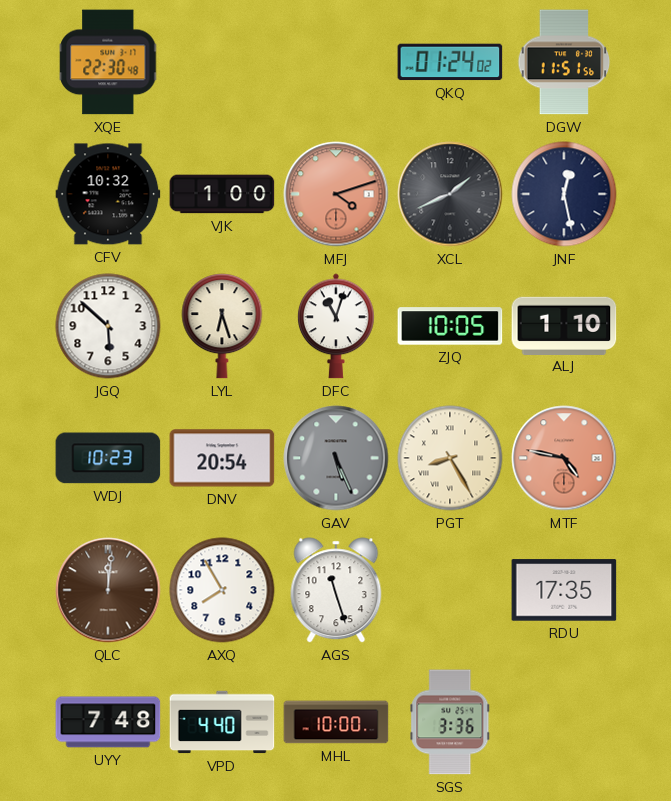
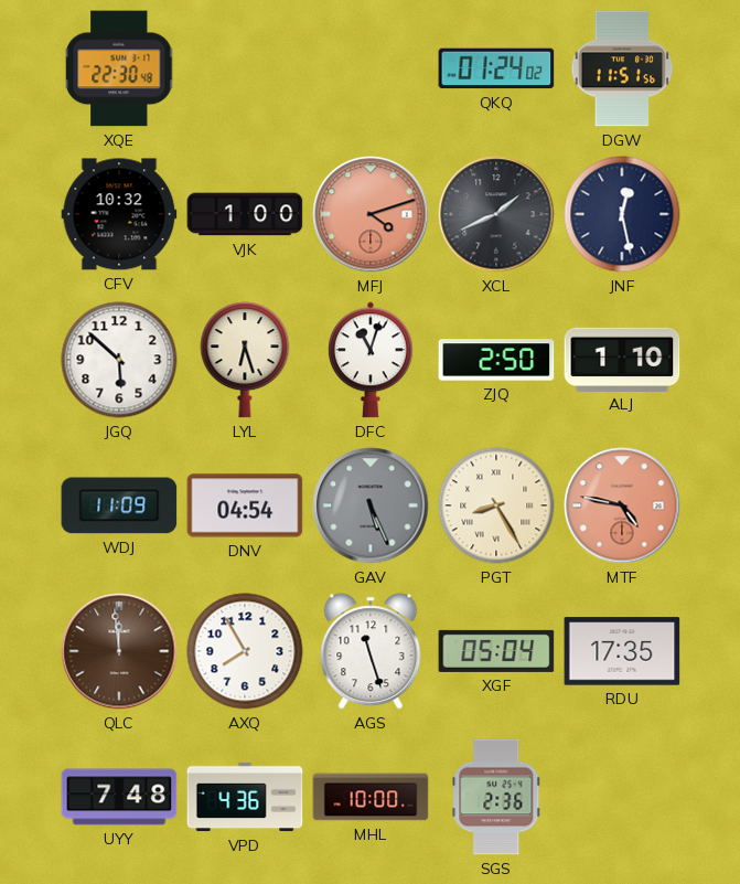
ZJQ: 10:05 -> 2:50
WDJ: 10:23 -> 11:09
DNV: 20:54 -> 04:54
QLC: 12:01 -> 11:59
XGF: none -> 05:04
VPD: 4:40 -> 4:36
SGS: 3:36 -> 2:36
